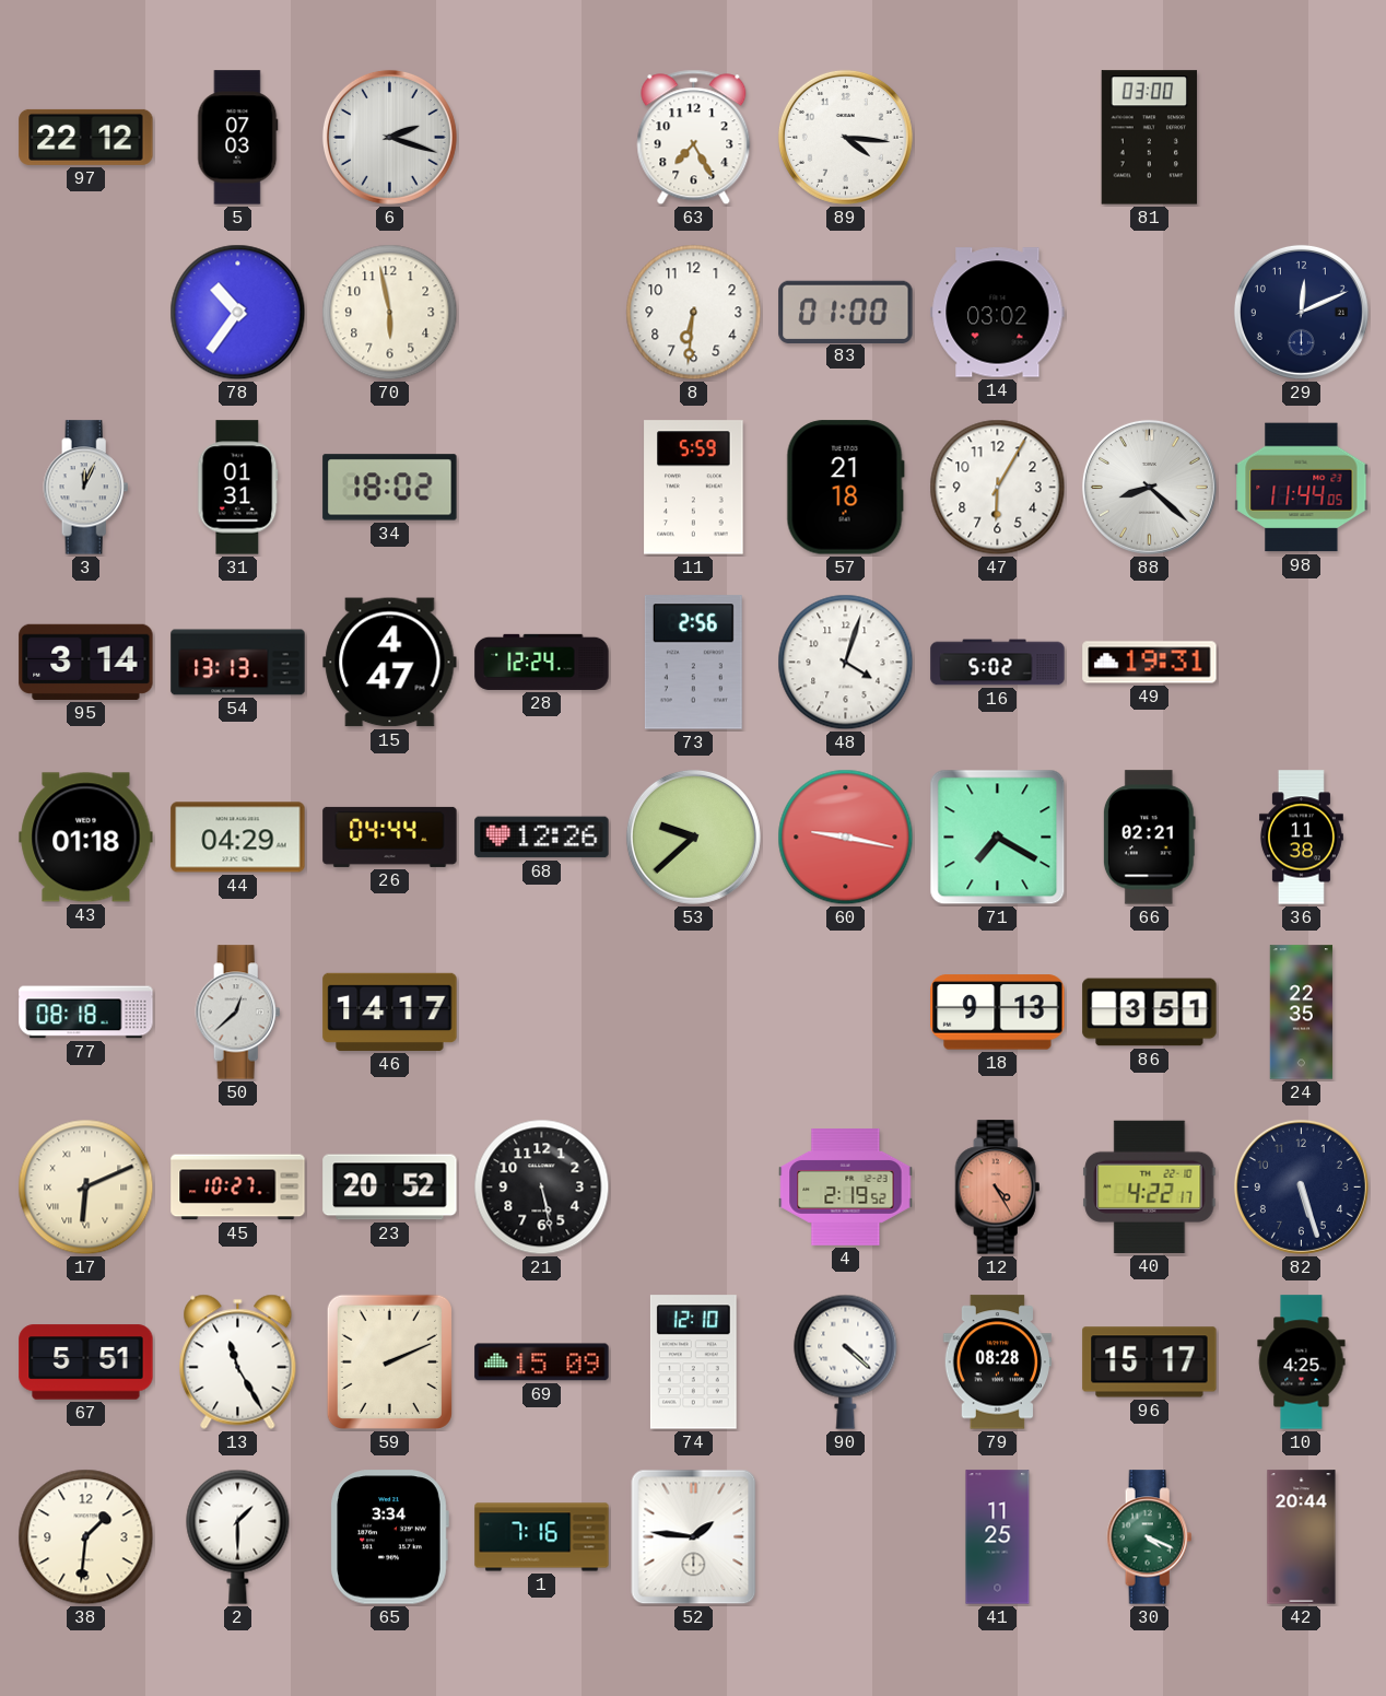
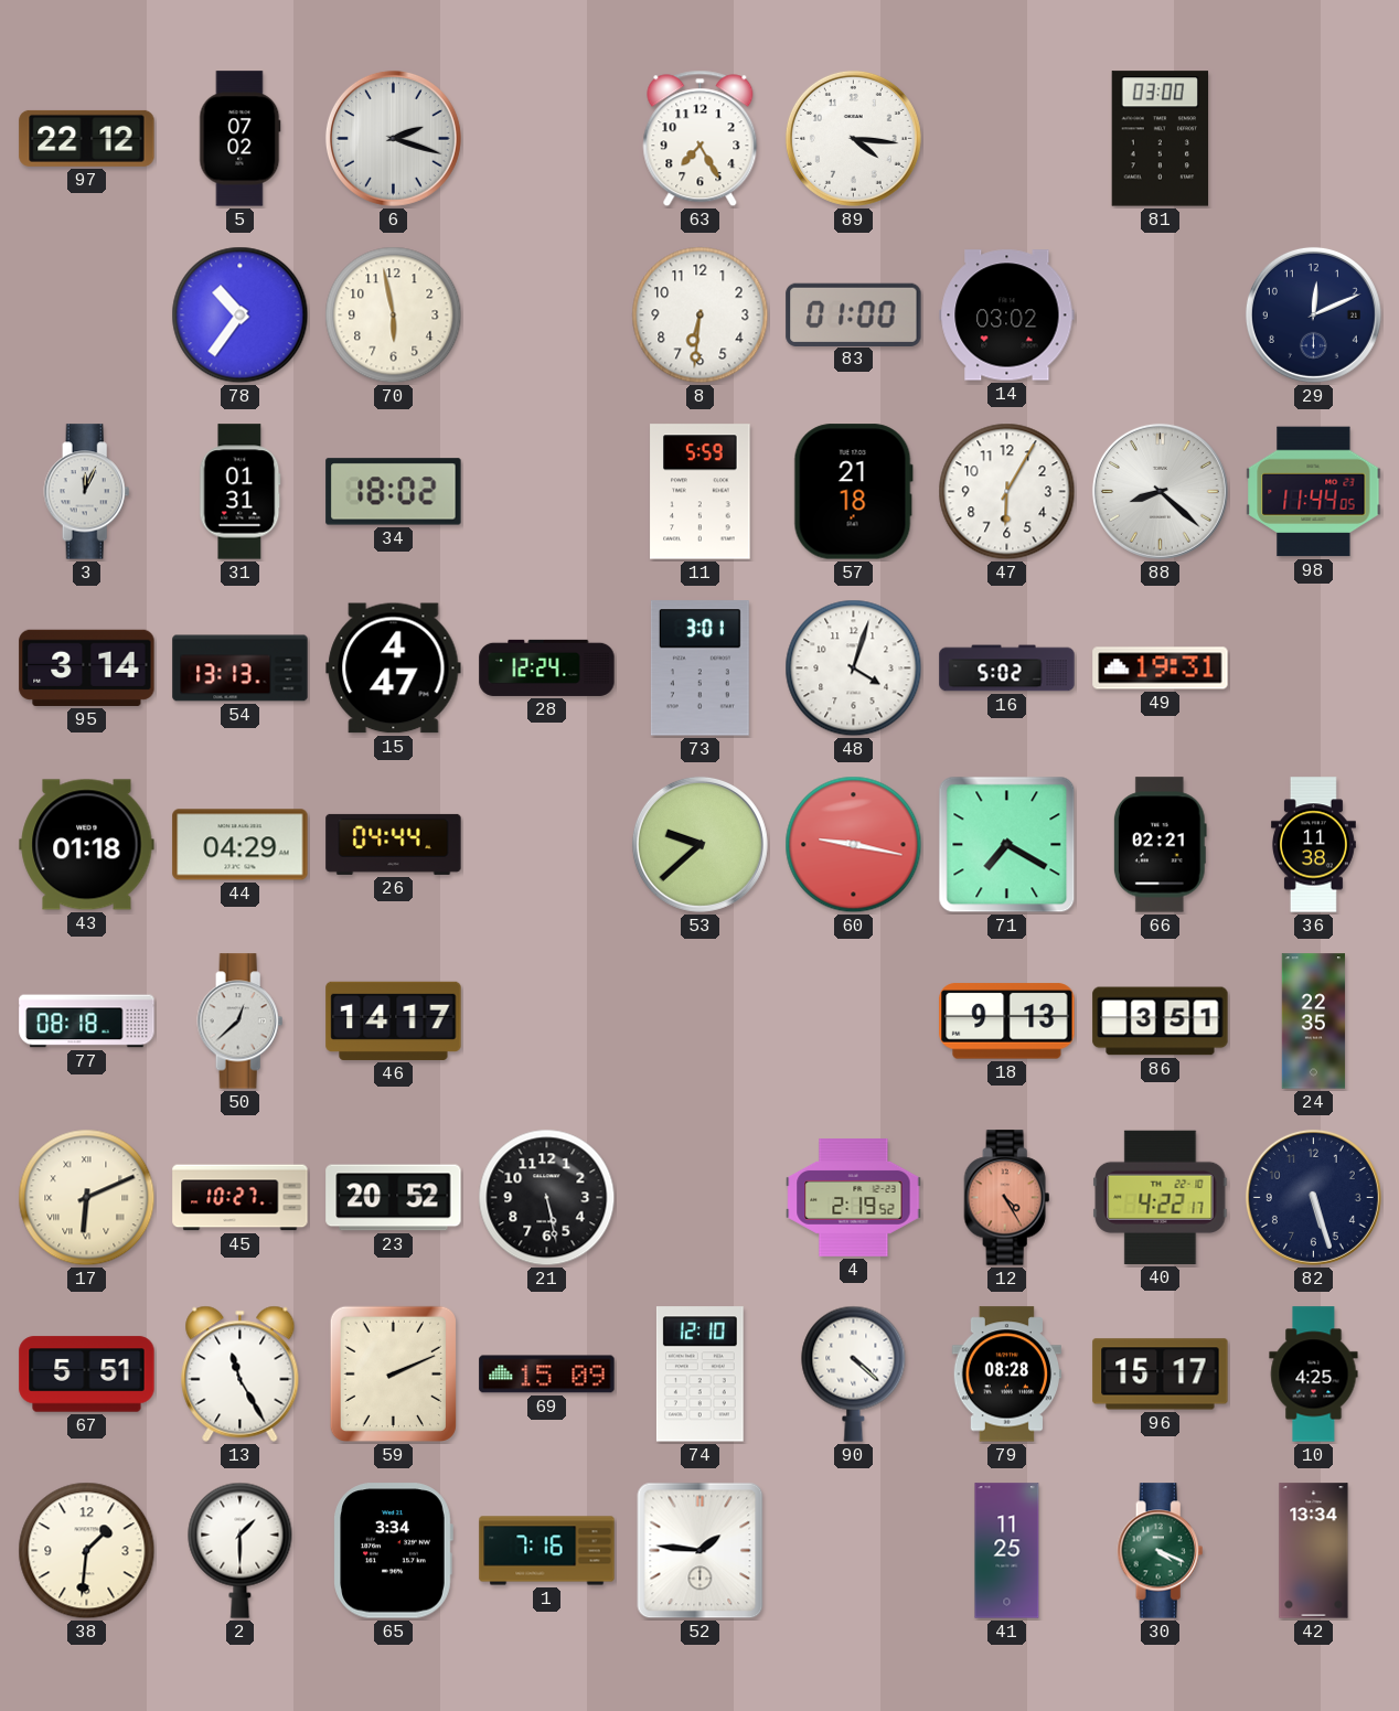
5: 07:03 -> 07:02
73: 2:56 -> 3:01
68: 12:26 -> none
42: 20:44 -> 13:34
